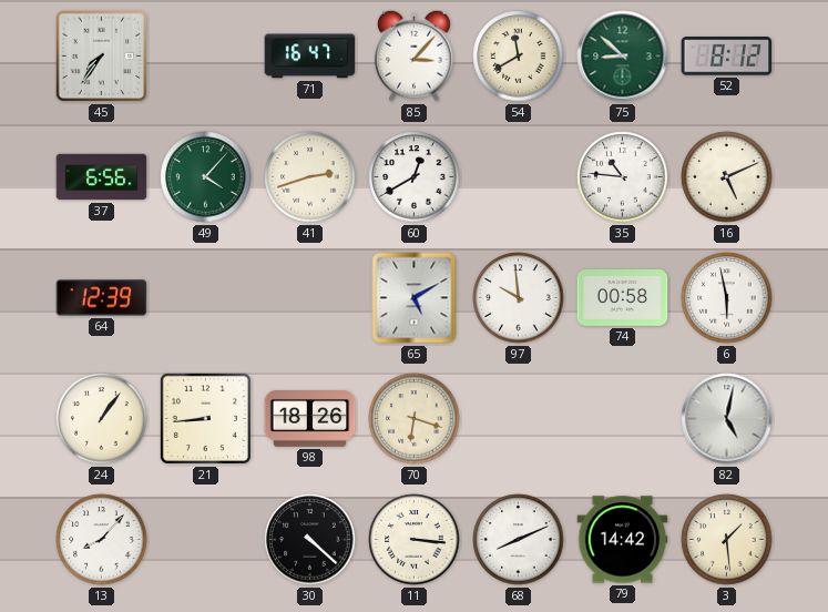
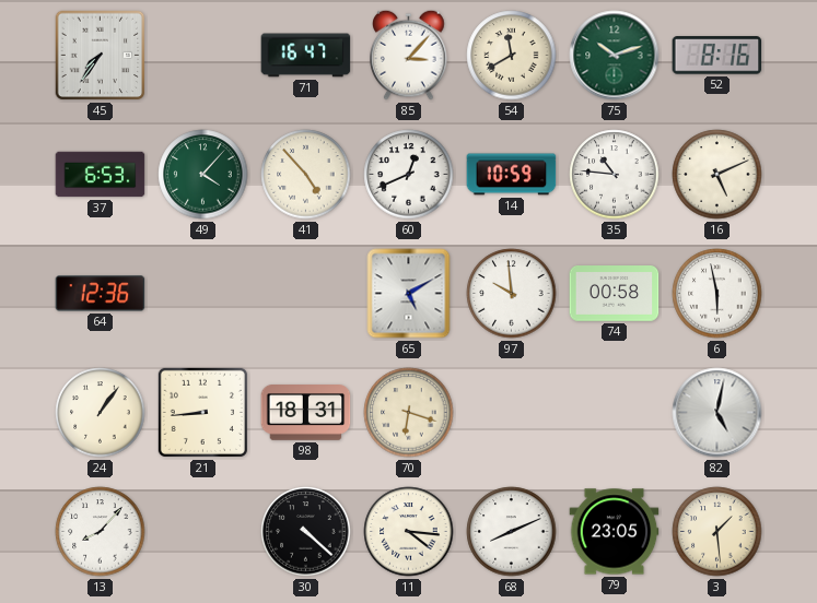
75: 8:52 -> 10:12
52: 8:12 -> 8:16
37: 6:56 -> 6:53
41: 2:42 -> 4:53
60: 12:40 -> 12:41
14: none -> 10:59
64: 12:39 -> 12:36
98: 18:26 -> 18:31
11: 3:16 -> 4:16
79: 14:42 -> 23:05
